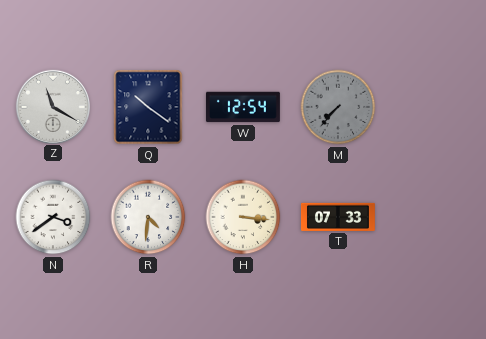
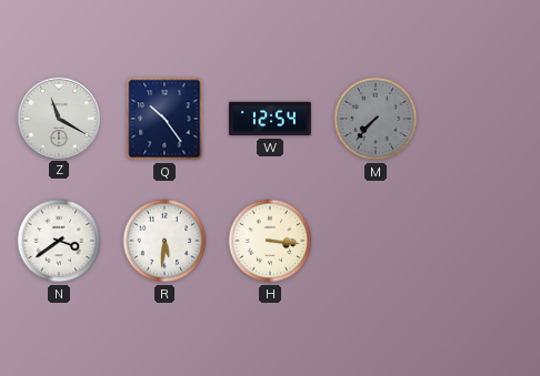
Q: 10:21 -> 10:24
R: 4:31 -> 5:31
T: 07:33 -> none
